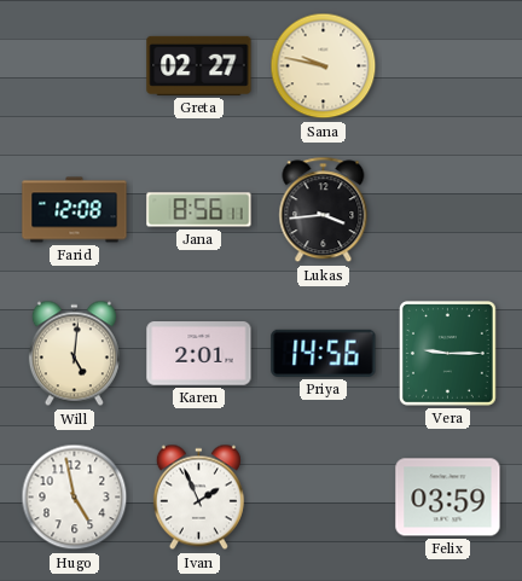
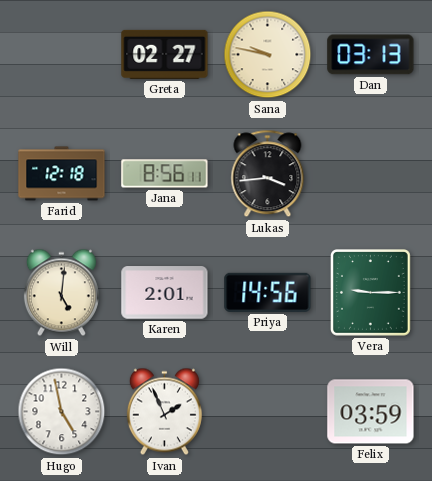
Dan: none -> 03:13
Farid: 12:08 -> 12:18
